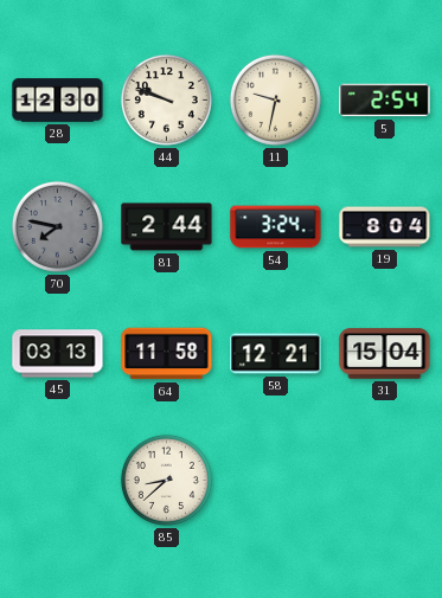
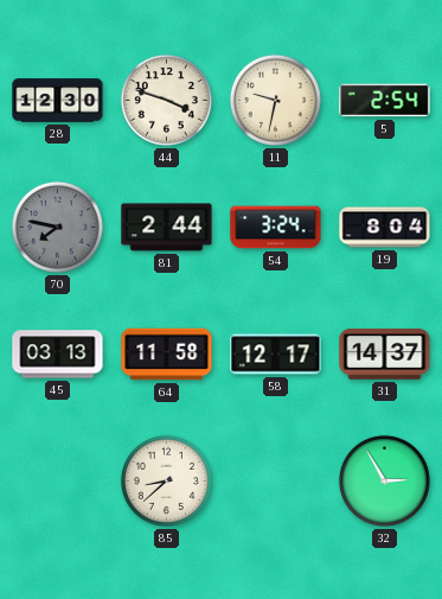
44: 9:48 -> 3:48
58: 12:21 -> 12:17
31: 15:04 -> 14:37
32: none -> 2:55
